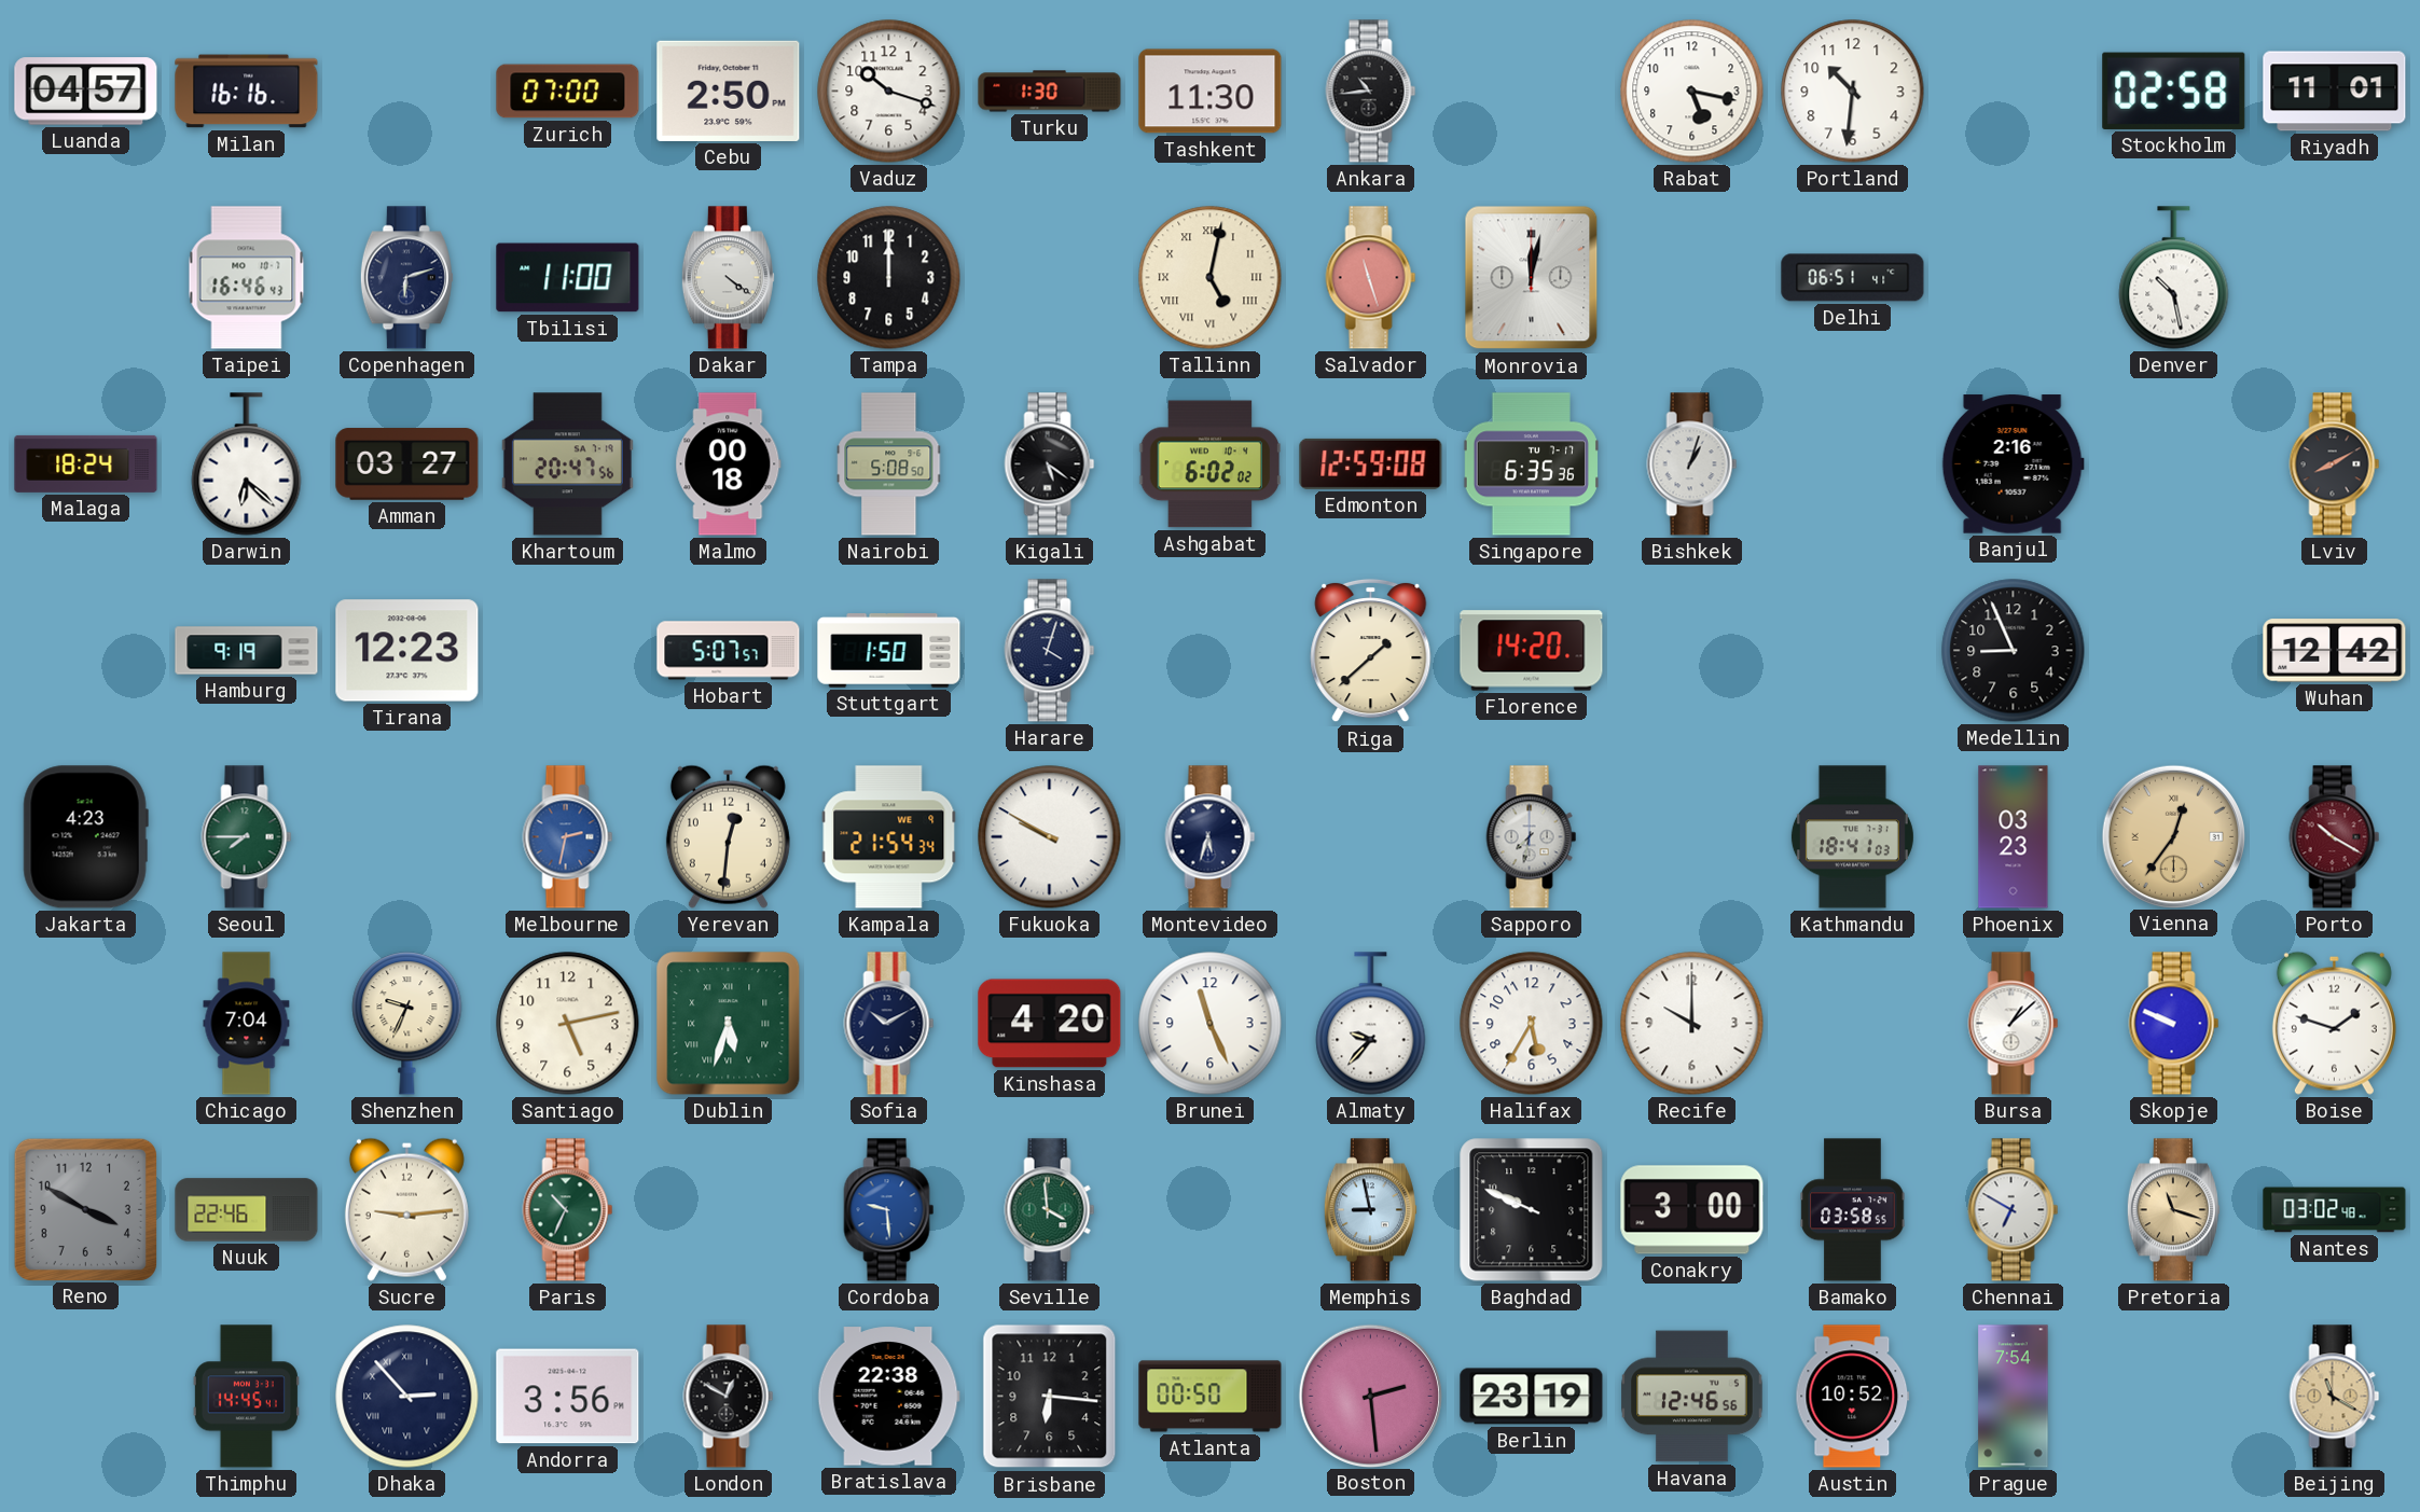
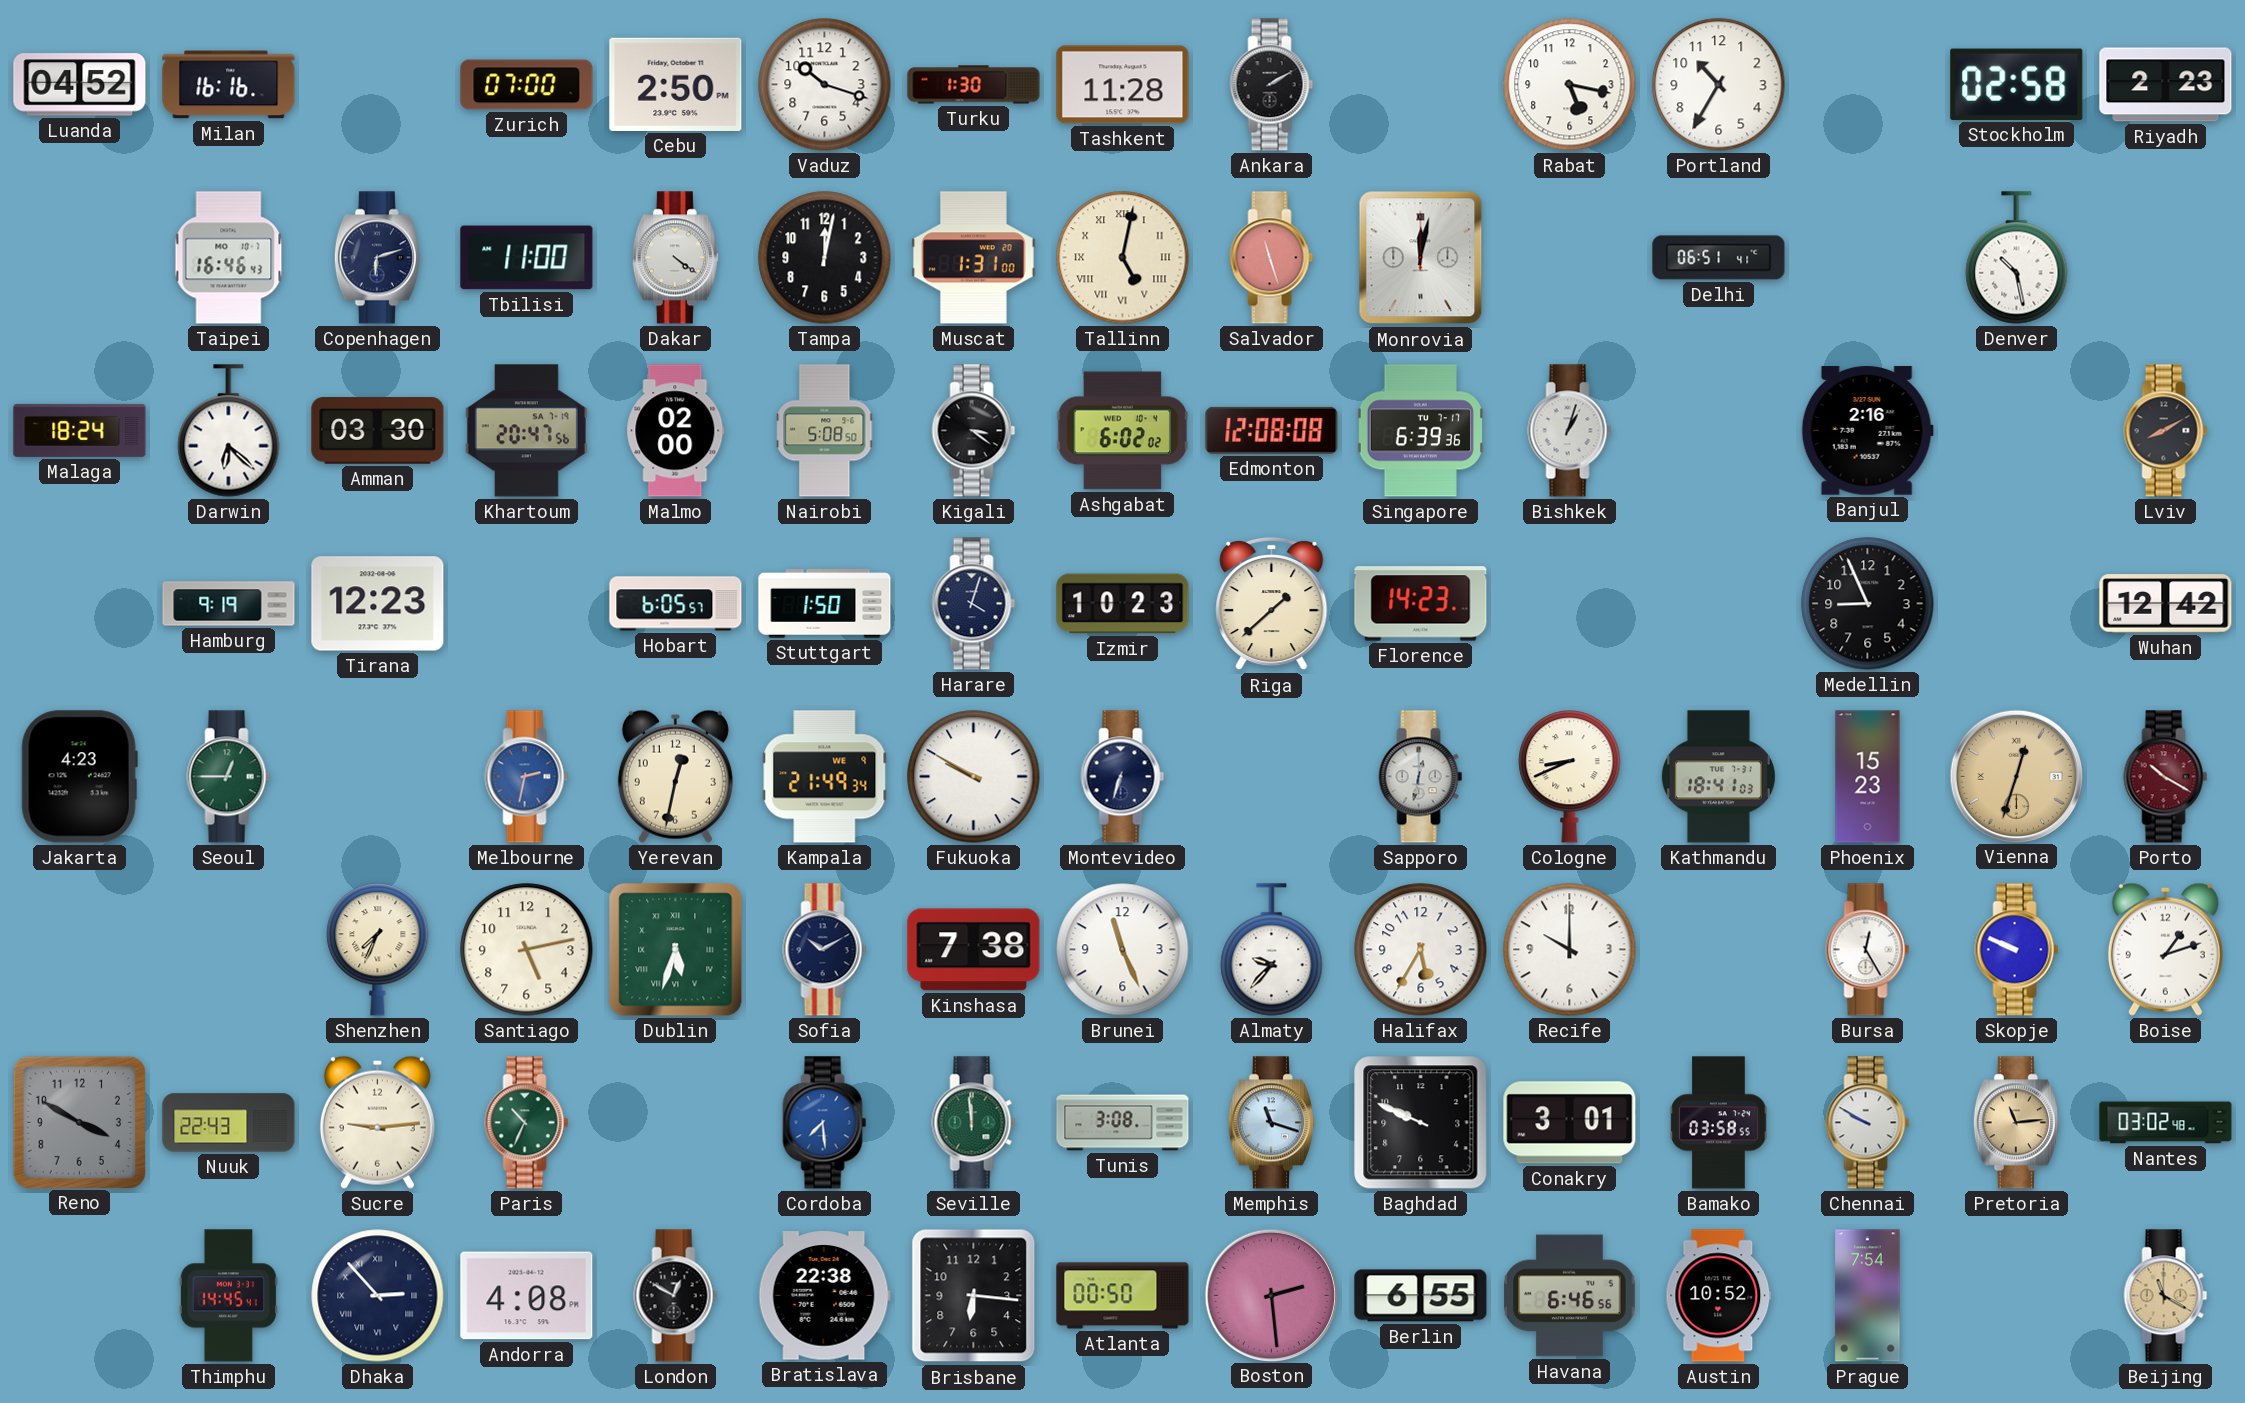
Luanda: 04:57 -> 04:52
Tashkent: 11:30 -> 11:28
Ankara: 10:44 -> 2:10
Portland: 10:31 -> 10:35
Riyadh: 11:01 -> 2:23
Tampa: 12:00 -> 12:02
Muscat: none -> 1:31
Amman: 03:27 -> 03:30
Malmo: 00:18 -> 02:00
Kigali: 5:21 -> 3:21
Edmonton: 12:59 -> 12:08
Singapore: 6:35 -> 6:39
Hobart: 5:07 -> 6:05
Izmir: none -> 10:23
Florence: 14:20 -> 14:23
Seoul: 7:45 -> 12:45
Yerevan: 12:31 -> 12:32
Kampala: 21:54 -> 21:49
Montevideo: 5:33 -> 6:33
Sapporo: 7:32 -> 12:32
Cologne: none -> 8:41
Phoenix: 03:23 -> 15:23
Vienna: 12:36 -> 12:33
Chicago: 7:04 -> none
Shenzhen: 9:34 -> 7:34
Kinshasa: 4:20 -> 7:38
Bursa: 1:08 -> 12:25
Boise: 1:48 -> 1:12
Nuuk: 22:46 -> 22:43
Cordoba: 9:29 -> 7:29
Seville: 3:59 -> 11:59
Tunis: none -> 3:08
Memphis: 8:58 -> 11:18
Conakry: 3:00 -> 3:01
Chennai: 6:50 -> 9:50
Pretoria: 11:18 -> 11:14
Andorra: 3:56 -> 4:08
Berlin: 23:19 -> 6:55
Havana: 12:46 -> 6:46
